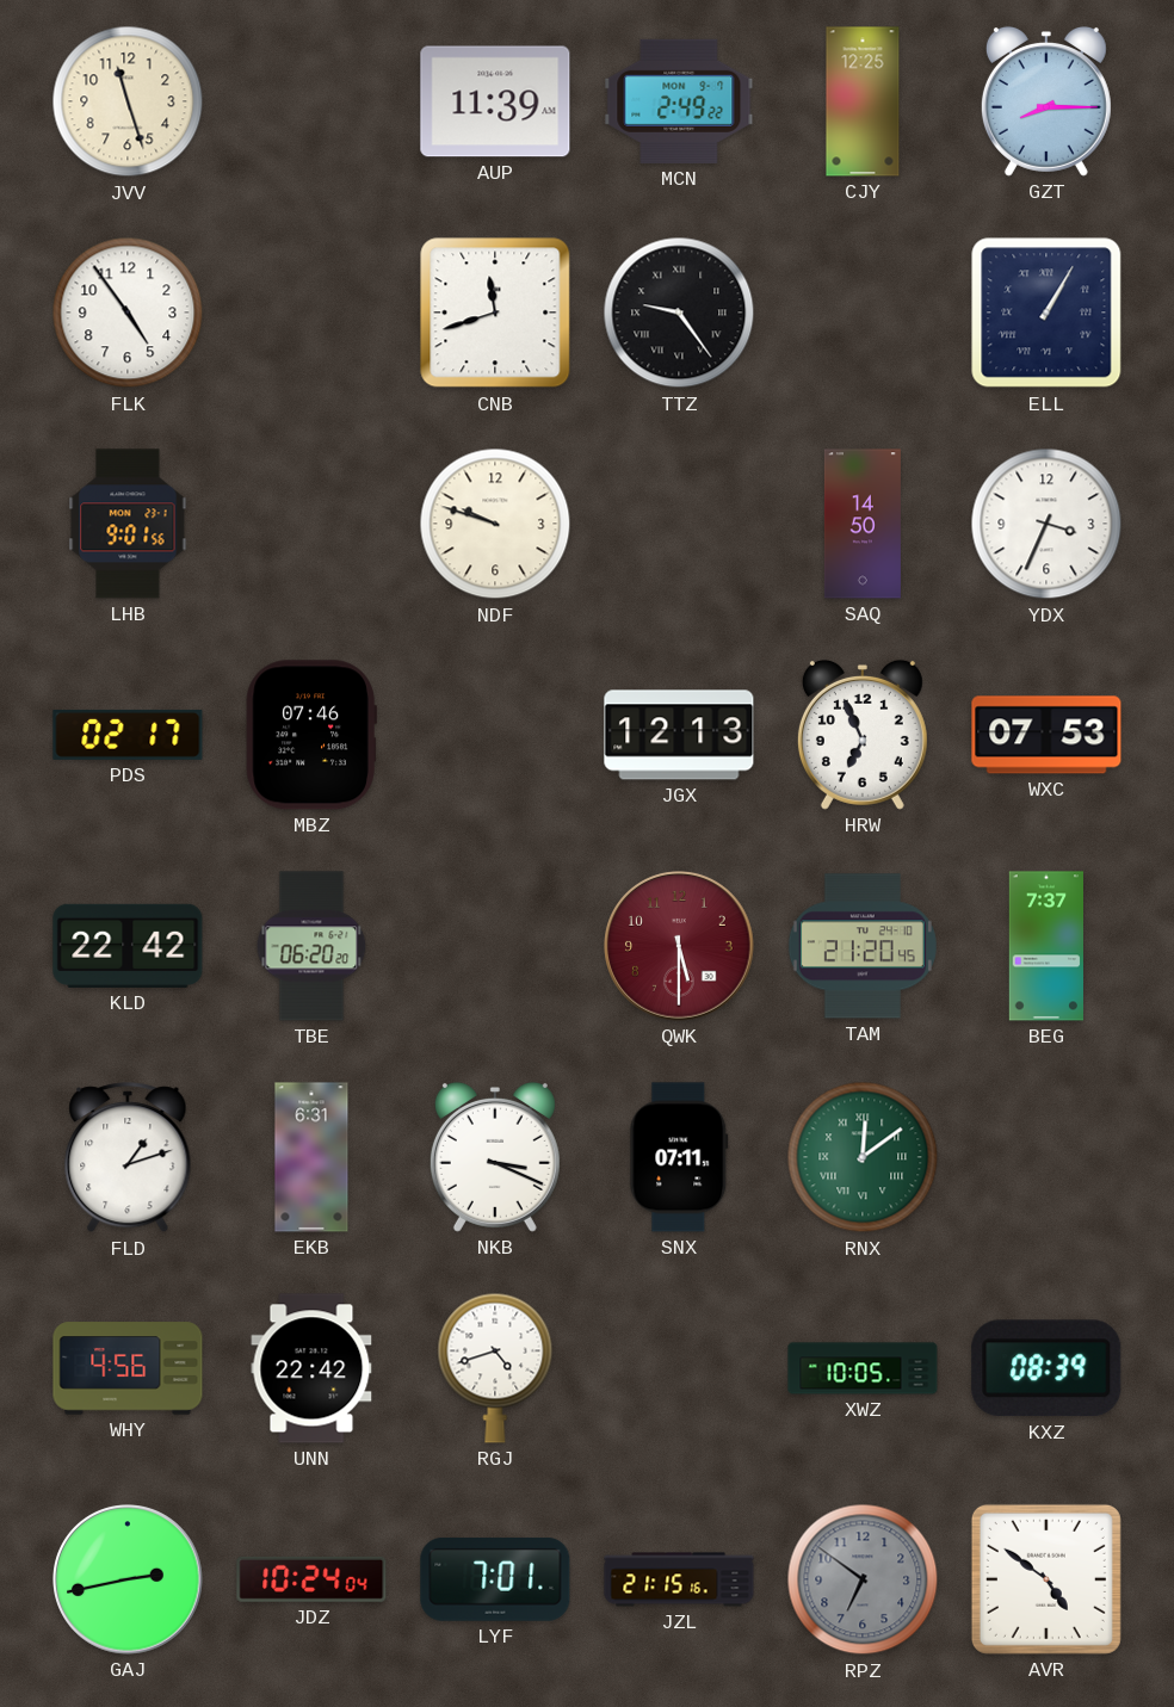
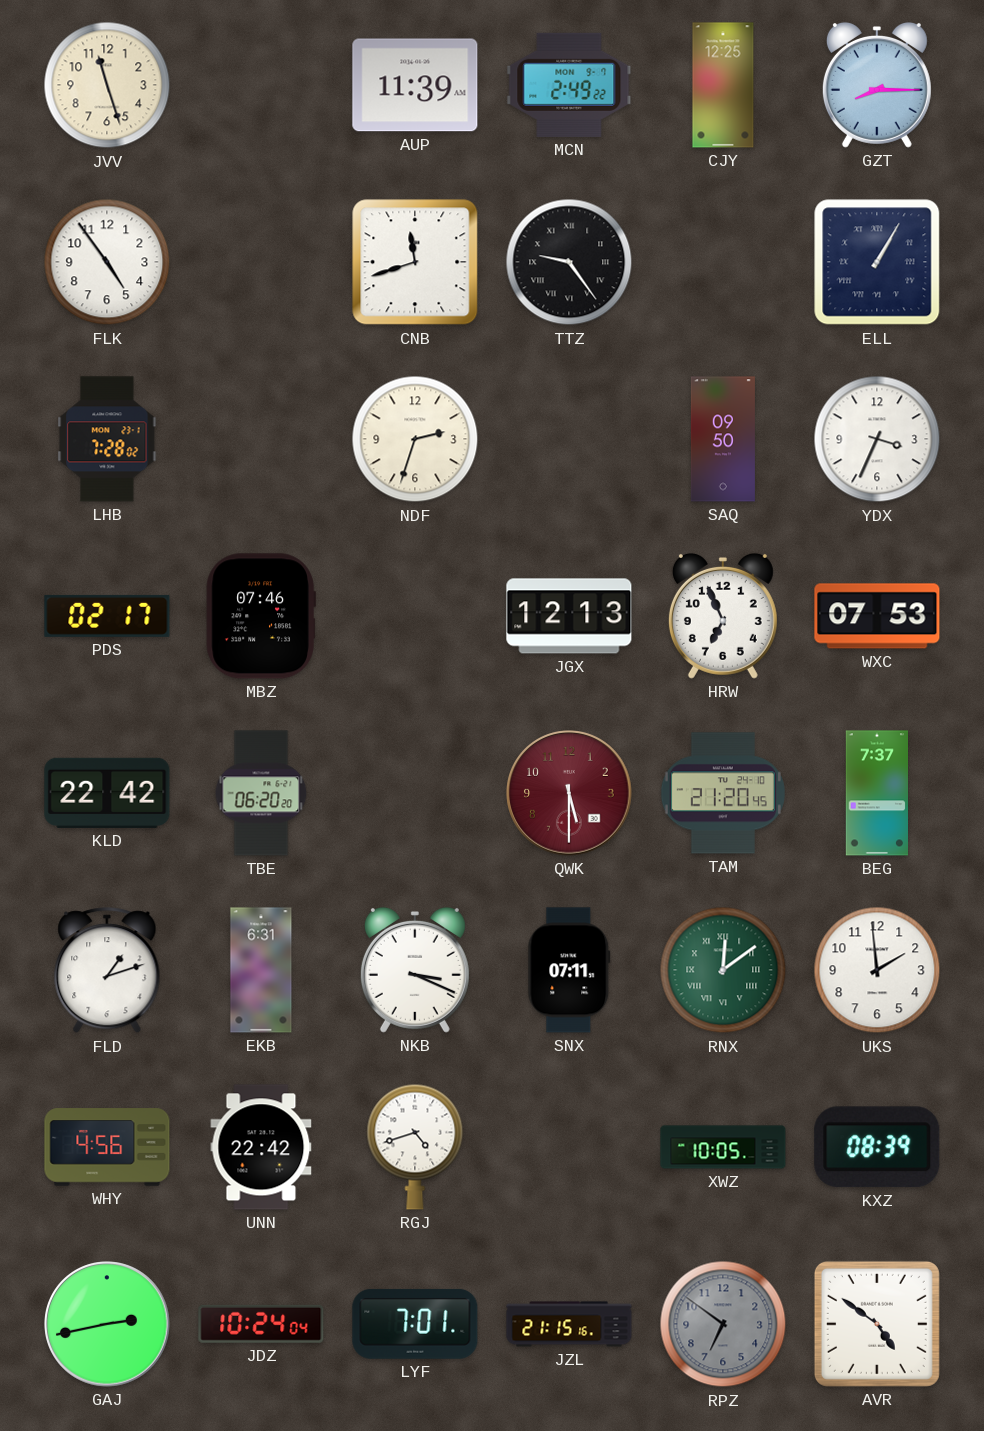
LHB: 9:01 -> 7:28
NDF: 9:48 -> 2:33
SAQ: 14:50 -> 09:50
UKS: none -> 1:59
